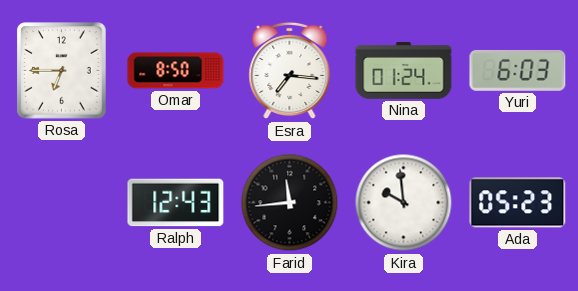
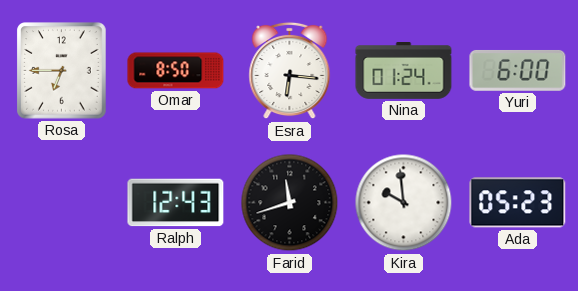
Esra: 7:16 -> 6:16
Yuri: 6:03 -> 6:00
Farid: 11:44 -> 11:42
